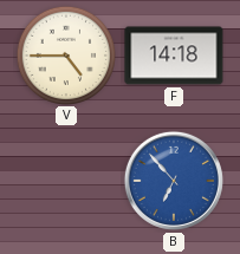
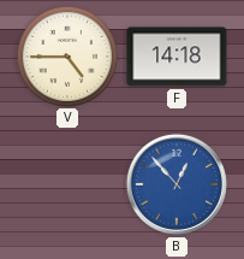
B: 6:53 -> 12:53
